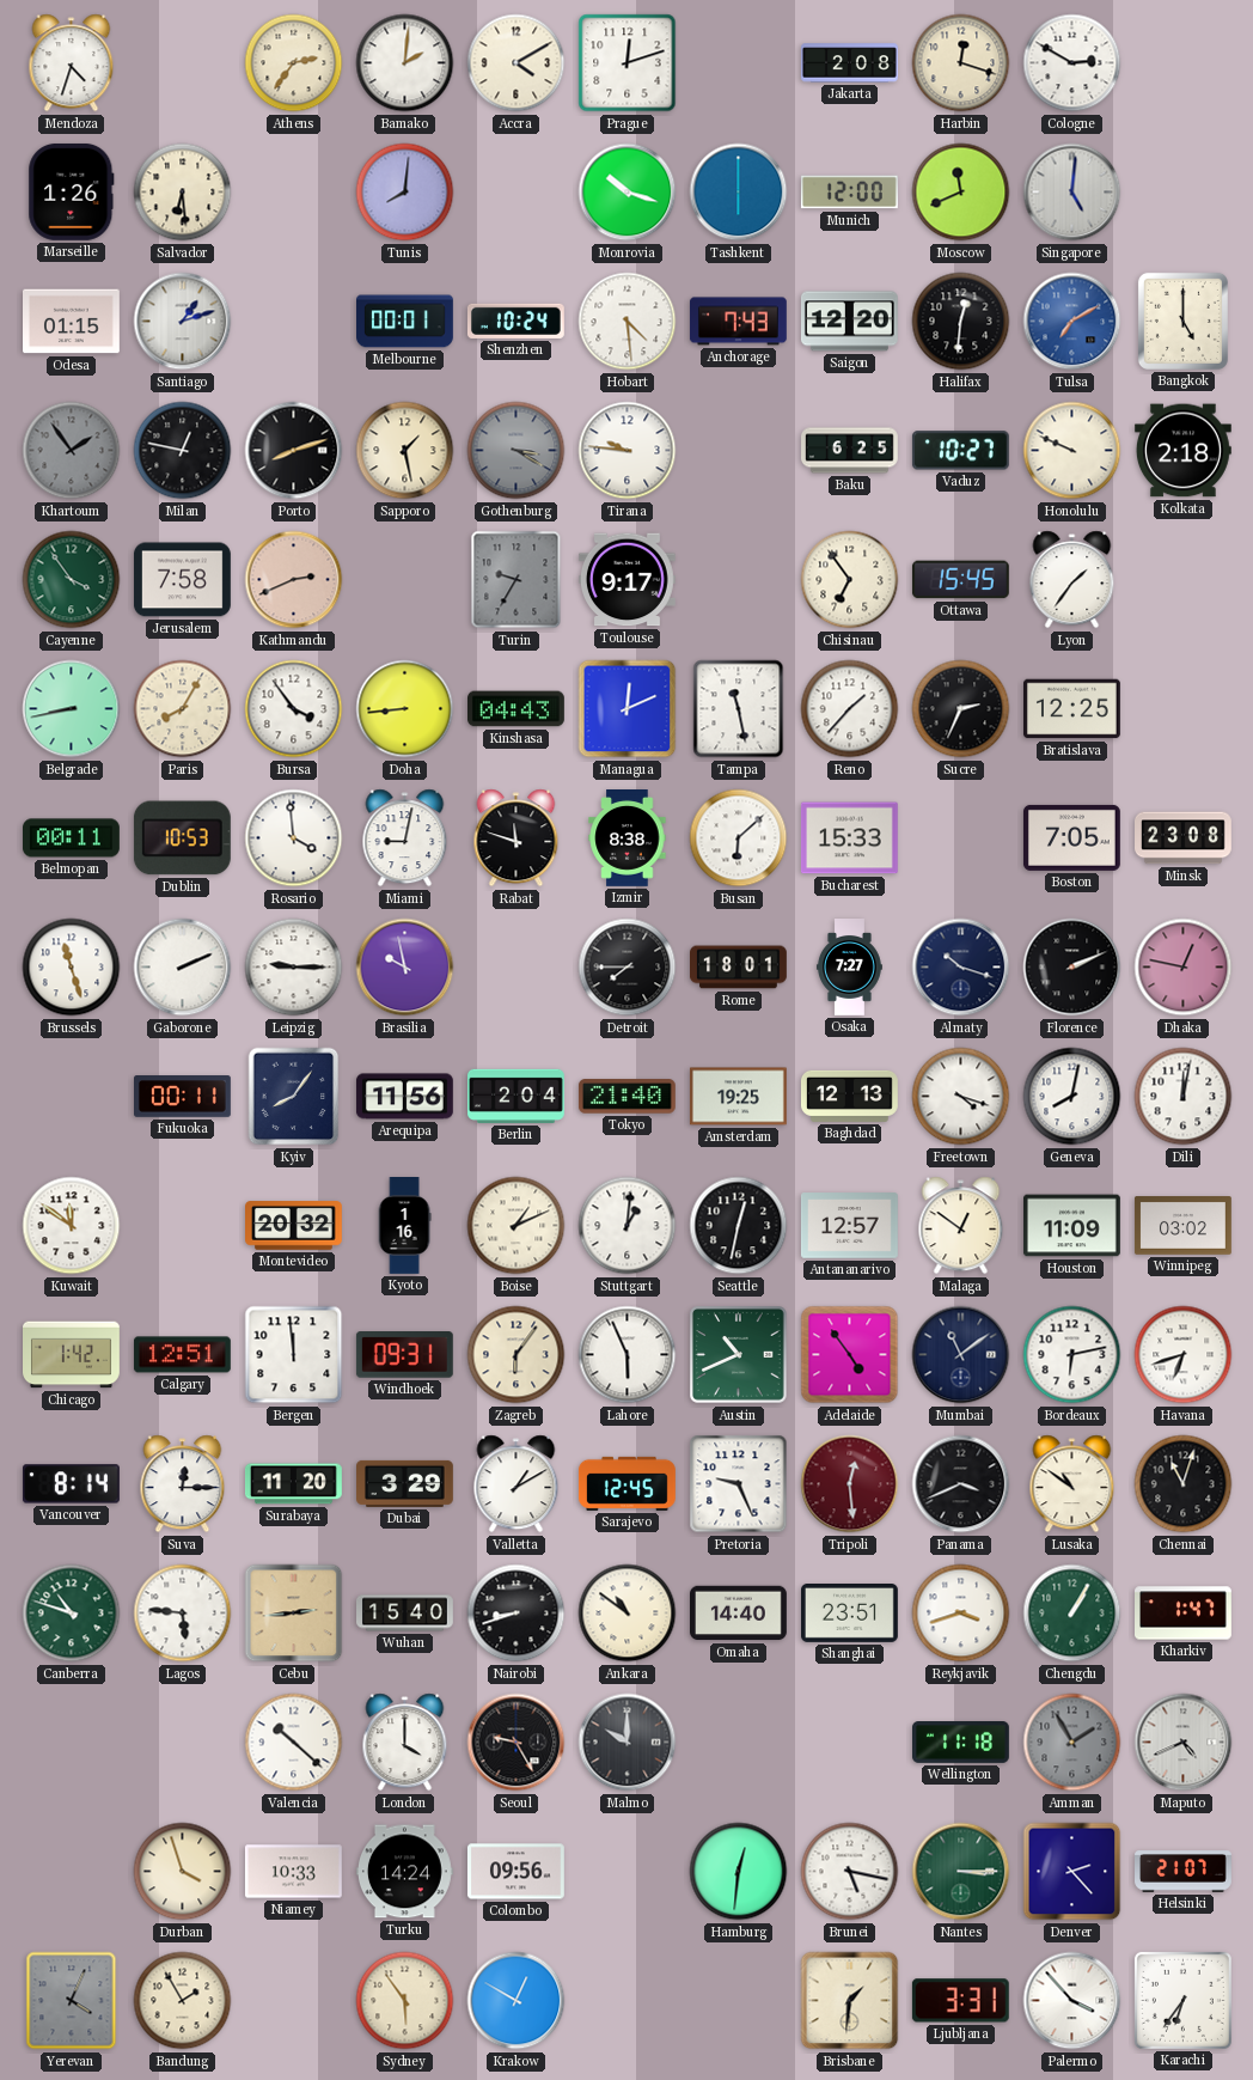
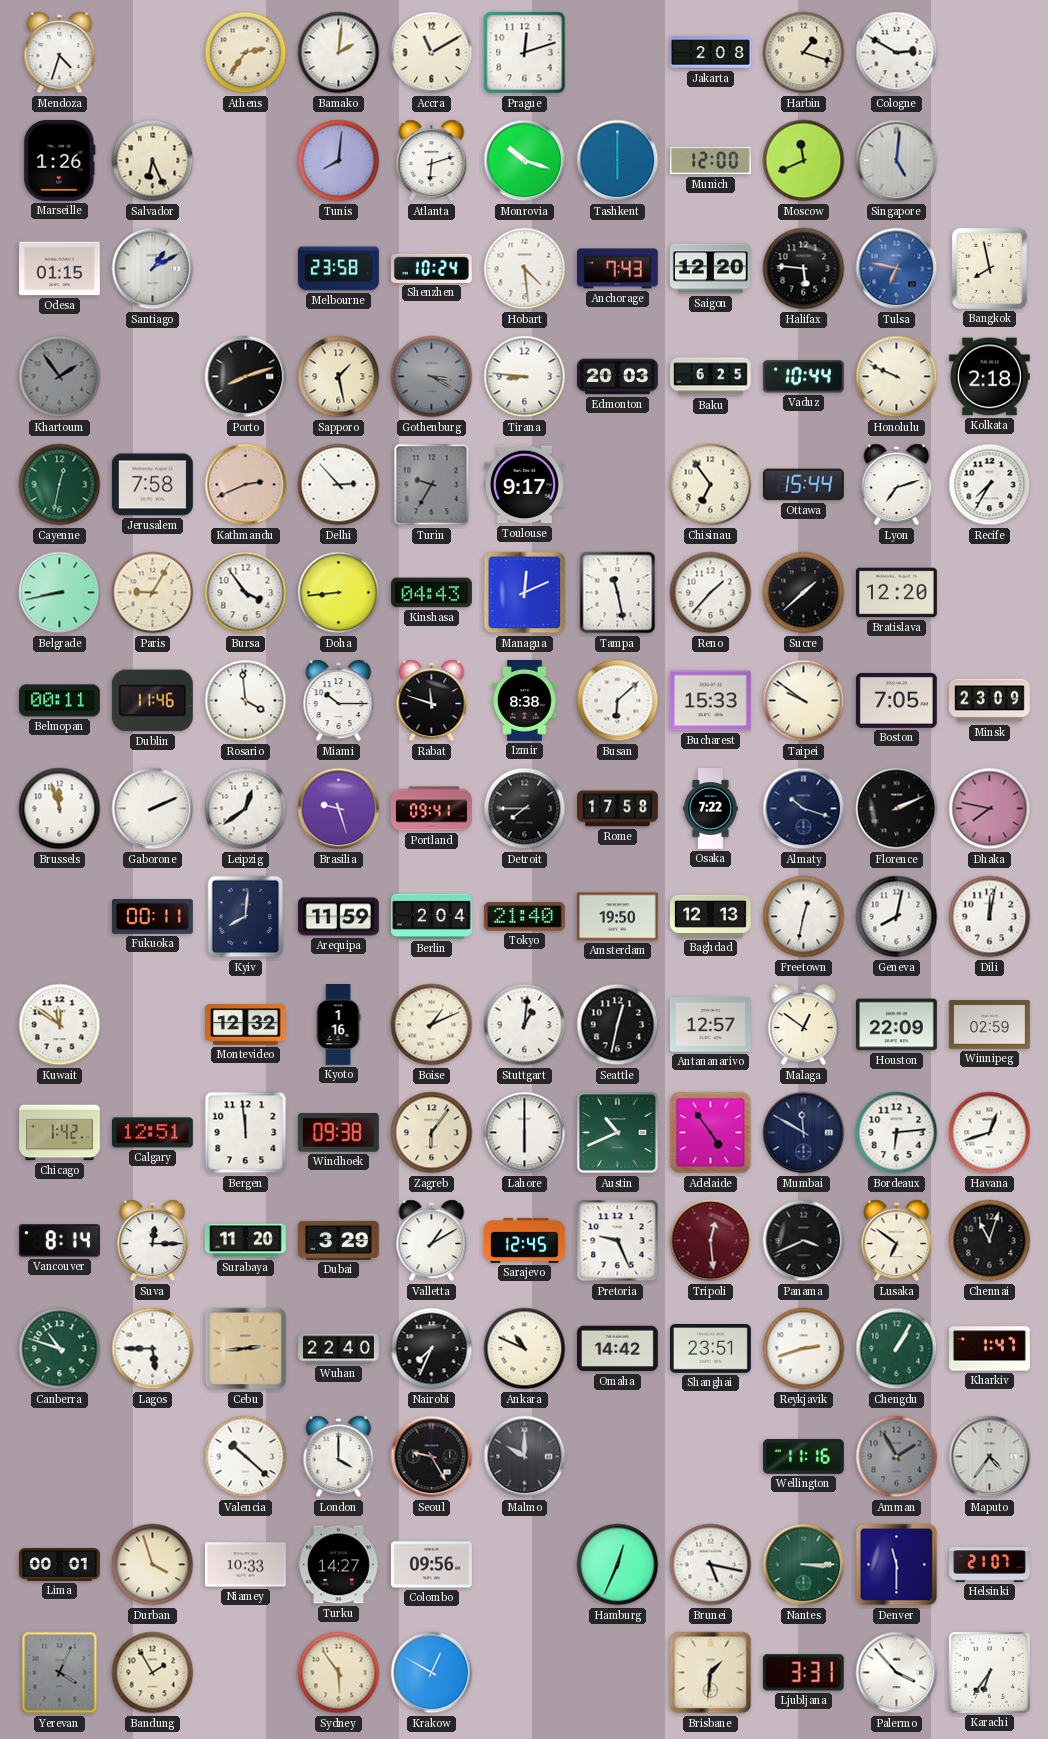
Accra: 4:10 -> 11:10
Harbin: 12:18 -> 1:18
Salvador: 6:29 -> 6:26
Atlanta: none -> 6:12
Santiago: 1:12 -> 1:10
Melbourne: 00:01 -> 23:58
Halifax: 12:31 -> 5:46
Tulsa: 7:10 -> 6:47
Bangkok: 5:00 -> 7:58
Milan: 12:47 -> none
Tirana: 9:46 -> 8:46
Edmonton: none -> 20:03
Vaduz: 10:27 -> 10:44
Cayenne: 3:54 -> 12:32
Delhi: none -> 2:53
Ottawa: 15:45 -> 15:44
Lyon: 1:36 -> 7:12
Recife: none -> 7:35
Paris: 8:05 -> 9:05
Sucre: 2:34 -> 1:38
Bratislava: 12:25 -> 12:20
Dublin: 10:53 -> 11:46
Miami: 9:02 -> 10:15
Taipei: none -> 9:51
Minsk: 23:08 -> 23:09
Brussels: 11:27 -> 11:57
Leipzig: 9:15 -> 12:39
Brasilia: 9:58 -> 9:27
Portland: none -> 09:41
Rome: 18:01 -> 17:58
Osaka: 7:27 -> 7:22
Dhaka: 12:47 -> 7:47
Kyiv: 8:06 -> 8:01
Arequipa: 11:56 -> 11:59
Amsterdam: 19:25 -> 19:50
Freetown: 4:18 -> 12:32
Montevideo: 20:32 -> 12:32
Houston: 11:09 -> 22:09
Winnipeg: 03:02 -> 02:59
Windhoek: 09:31 -> 09:38
Lahore: 5:56 -> 6:00
Mumbai: 11:09 -> 11:50
Bordeaux: 6:13 -> 6:14
Havana: 6:42 -> 12:42
Lusaka: 10:51 -> 6:51
Lagos: 5:46 -> 5:45
Wuhan: 15:40 -> 22:40
Nairobi: 8:42 -> 7:34
Ankara: 10:51 -> 10:49
Omaha: 14:40 -> 14:42
Reykjavik: 3:42 -> 2:42
Wellington: 11:18 -> 11:16
Maputo: 4:41 -> 4:36
Lima: none -> 00:01
Turku: 14:24 -> 14:27
Hamburg: 12:31 -> 12:34
Denver: 2:23 -> 11:30
